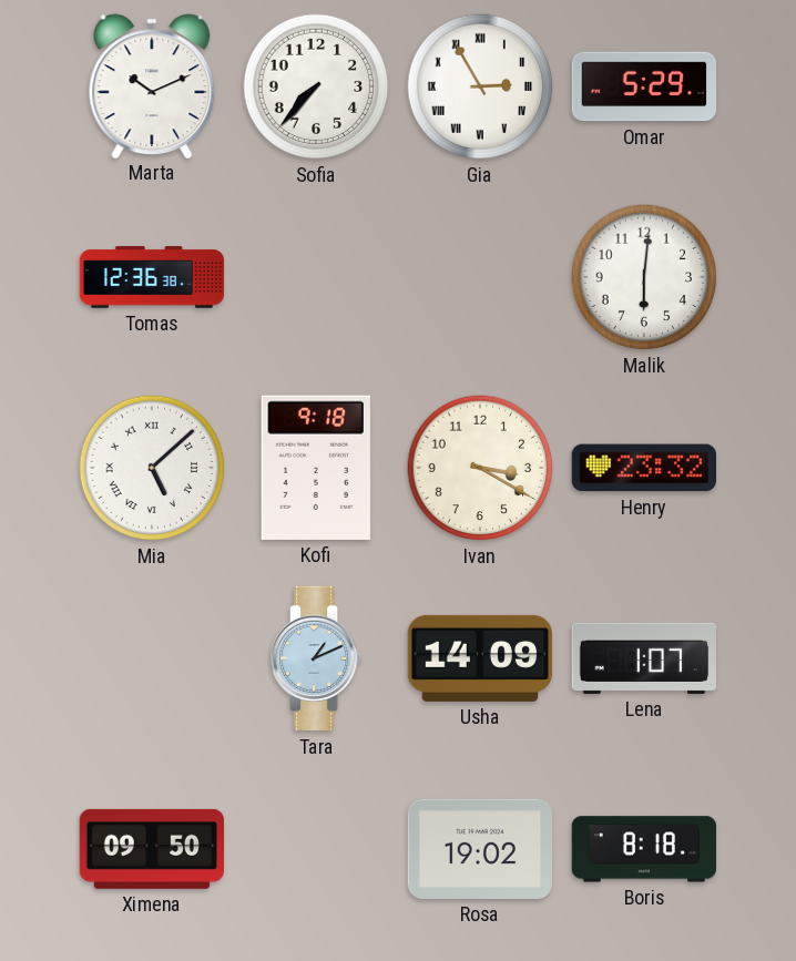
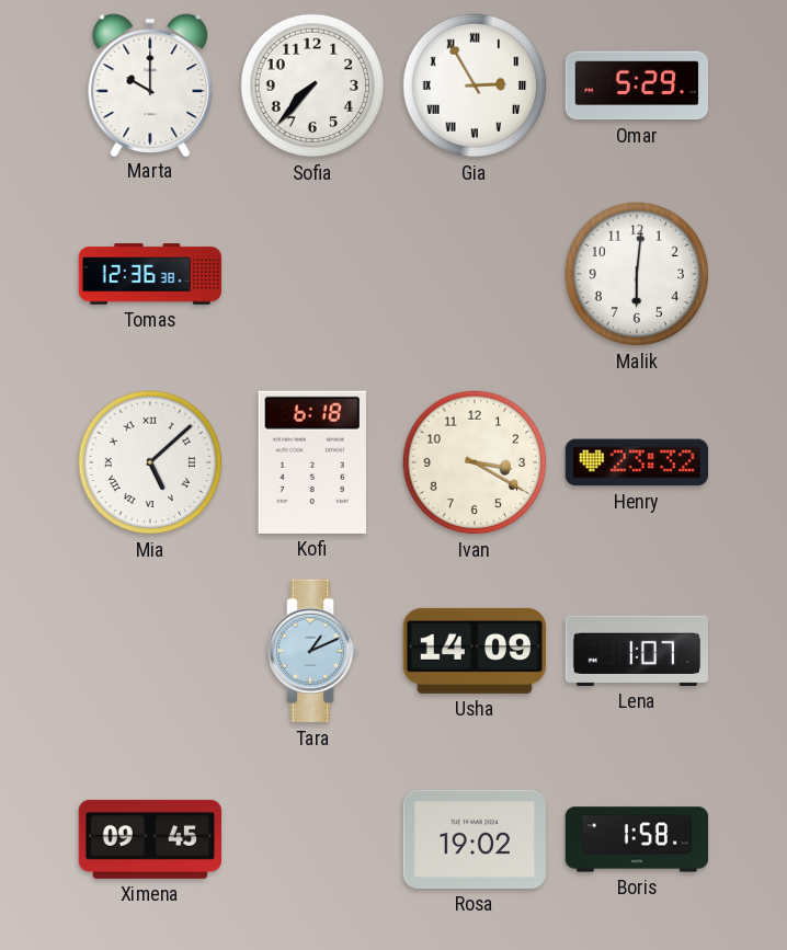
Marta: 10:11 -> 10:00
Kofi: 9:18 -> 6:18
Ximena: 09:50 -> 09:45
Boris: 8:18 -> 1:58
